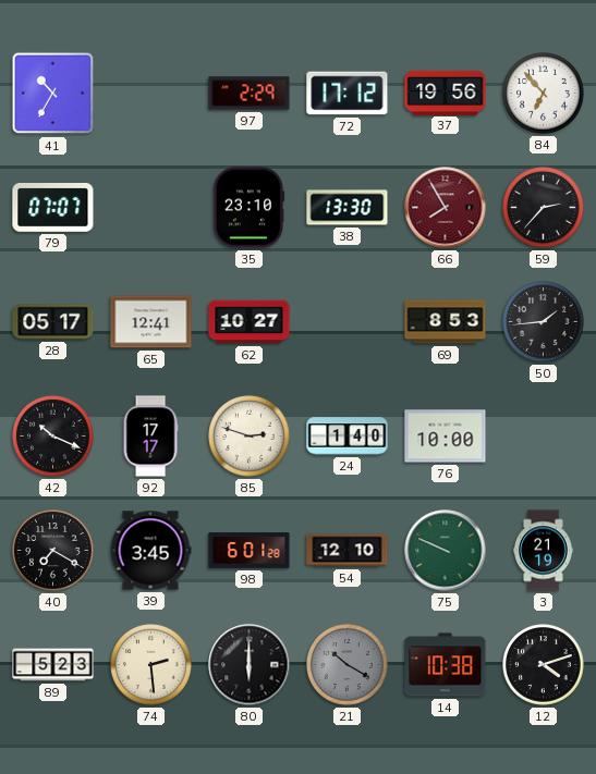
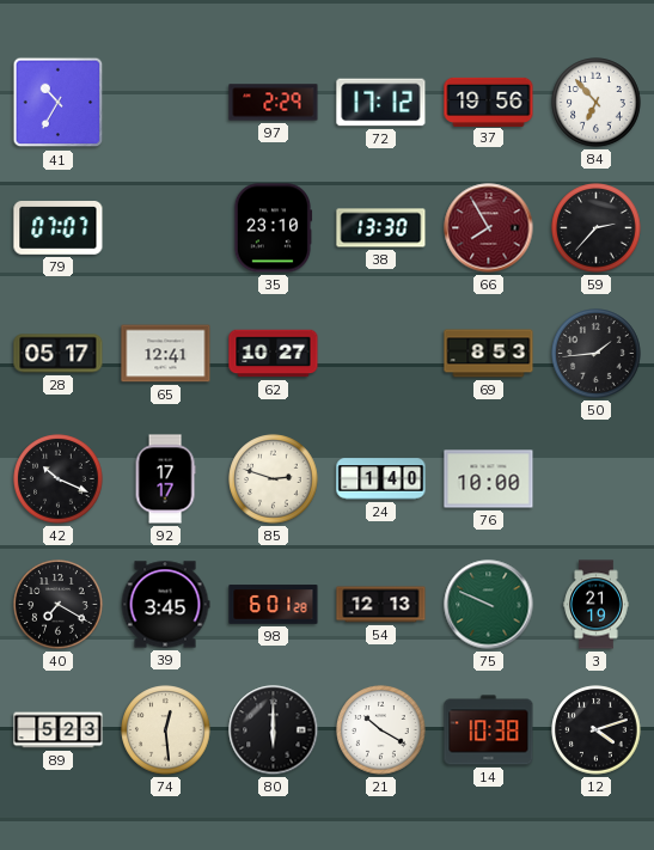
54: 12:10 -> 12:13
74: 2:29 -> 12:29
21 dial: grey -> white
